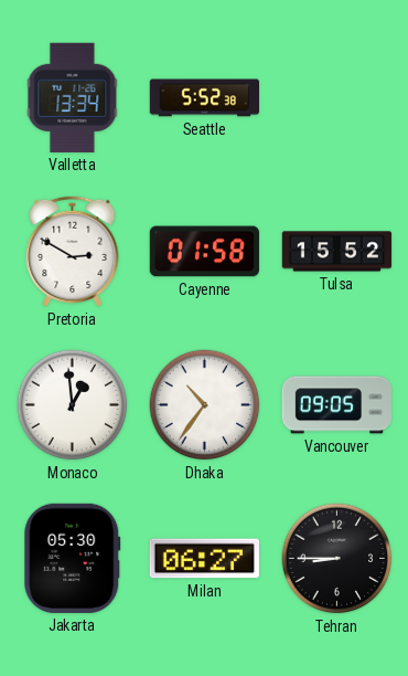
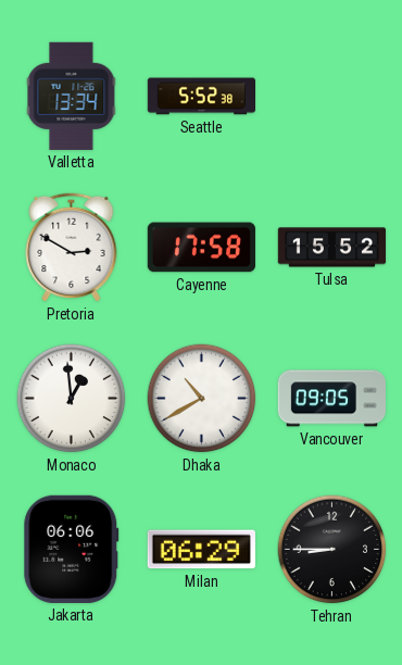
Cayenne: 01:58 -> 17:58
Dhaka: 10:36 -> 10:40
Jakarta: 05:30 -> 06:06
Milan: 06:27 -> 06:29
